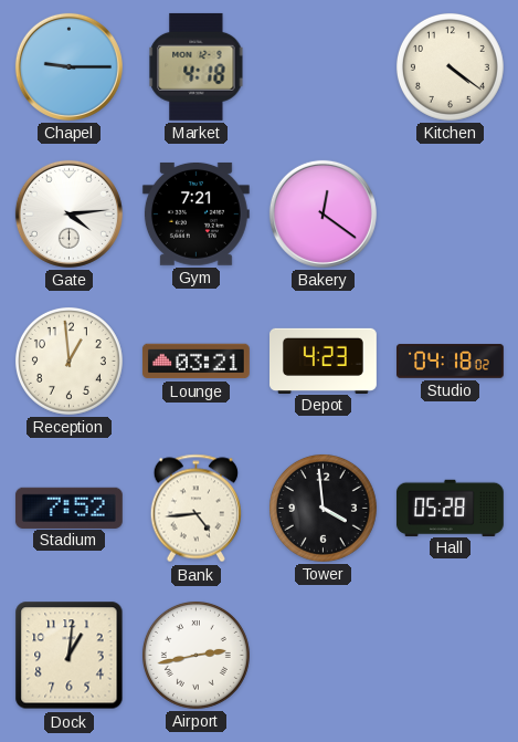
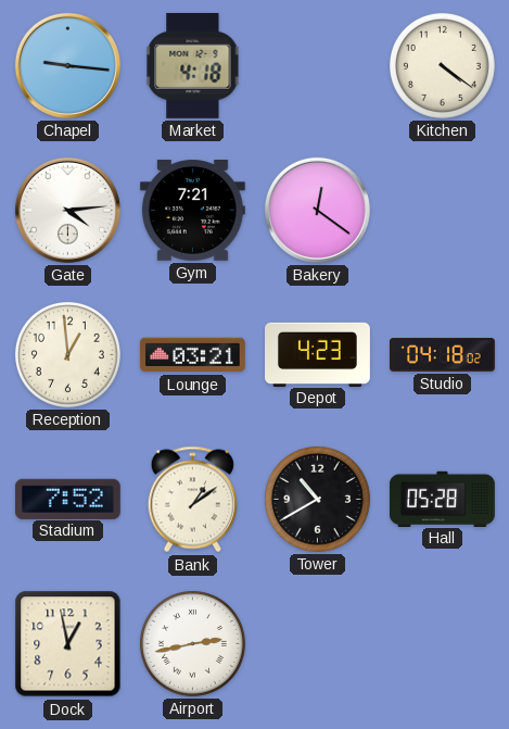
Chapel: 9:15 -> 9:16
Bank: 4:44 -> 1:09
Tower: 3:59 -> 10:40
Dock: 1:01 -> 12:58
